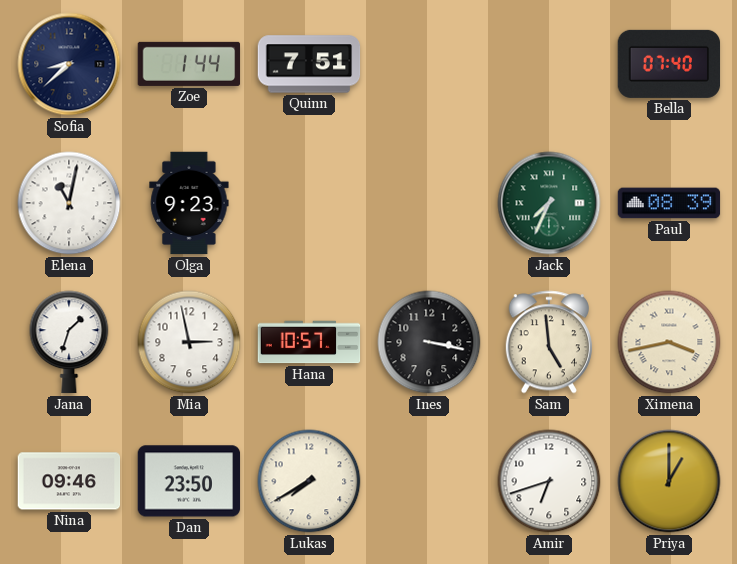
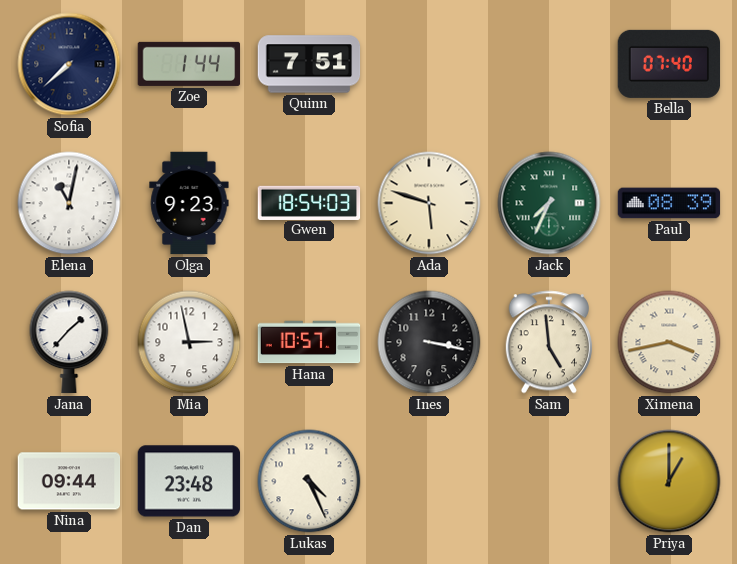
Sofia: 8:38 -> 7:38
Gwen: none -> 18:54
Ada: none -> 5:48
Jana: 1:33 -> 1:37
Nina: 09:46 -> 09:44
Dan: 23:50 -> 23:48
Lukas: 7:40 -> 4:26
Amir: 6:42 -> none
